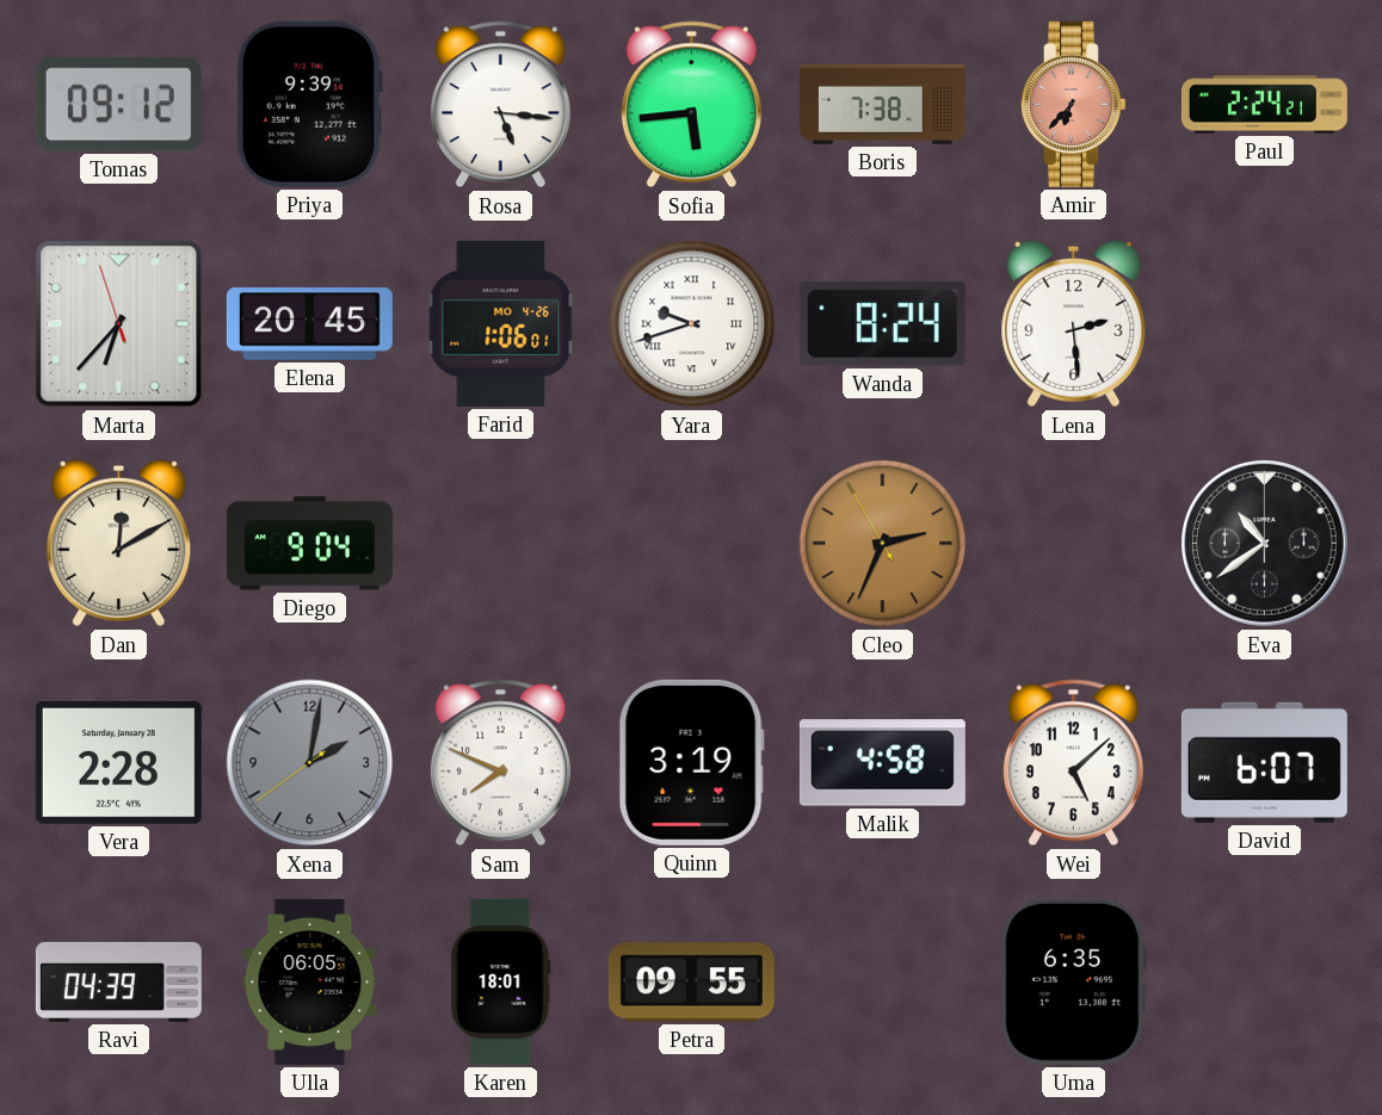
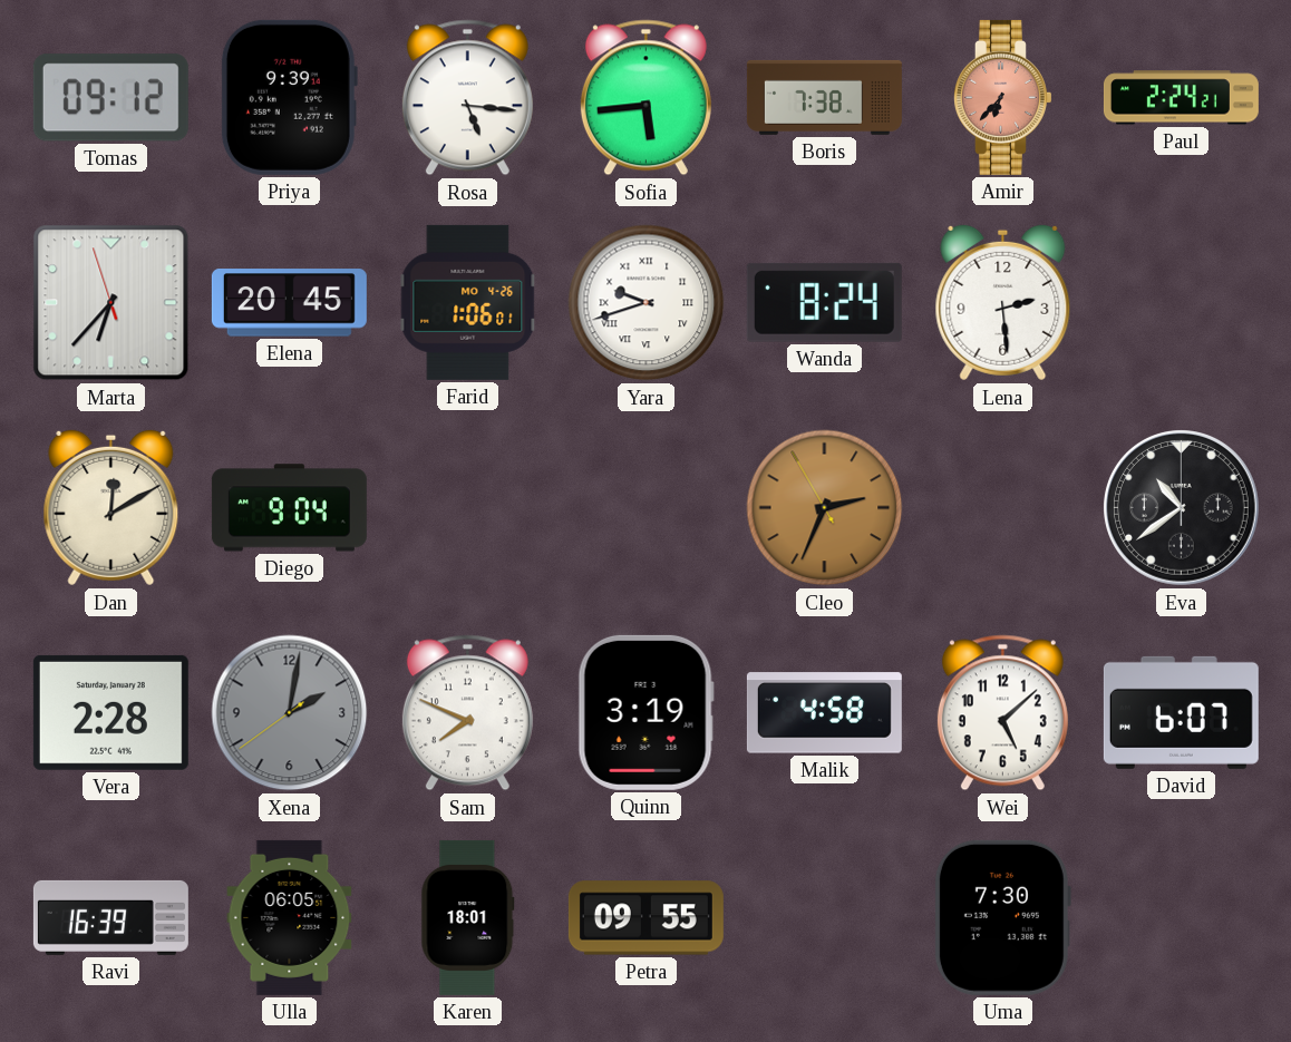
Ravi: 04:39 -> 16:39
Uma: 6:35 -> 7:30
